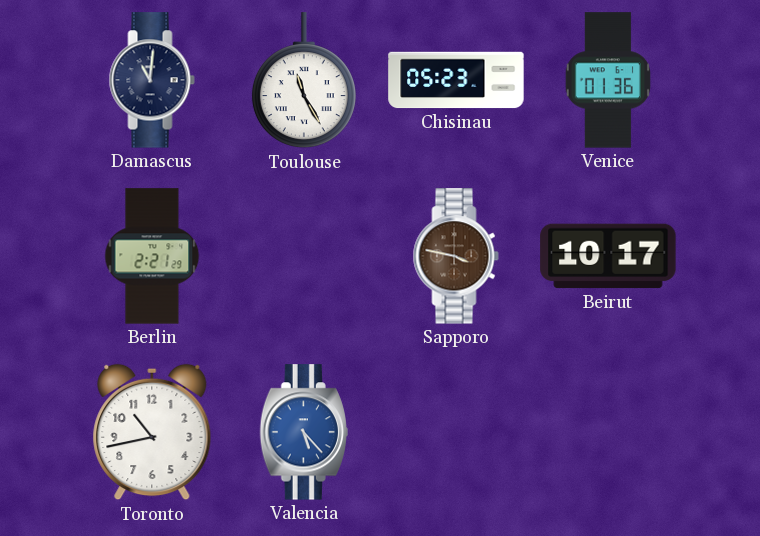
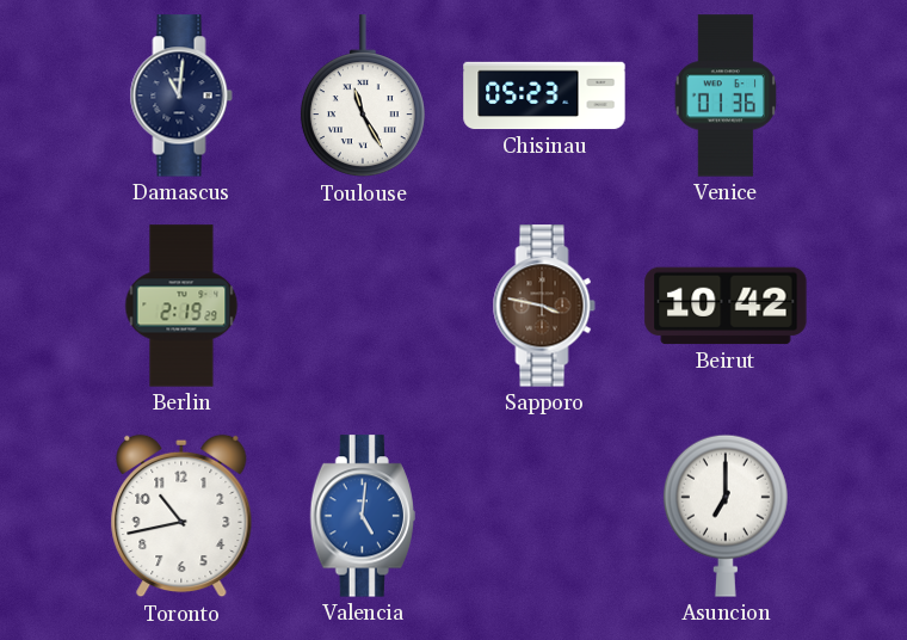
Berlin: 2:21 -> 2:19
Beirut: 10:17 -> 10:42
Valencia: 5:23 -> 5:01
Asuncion: none -> 7:00
